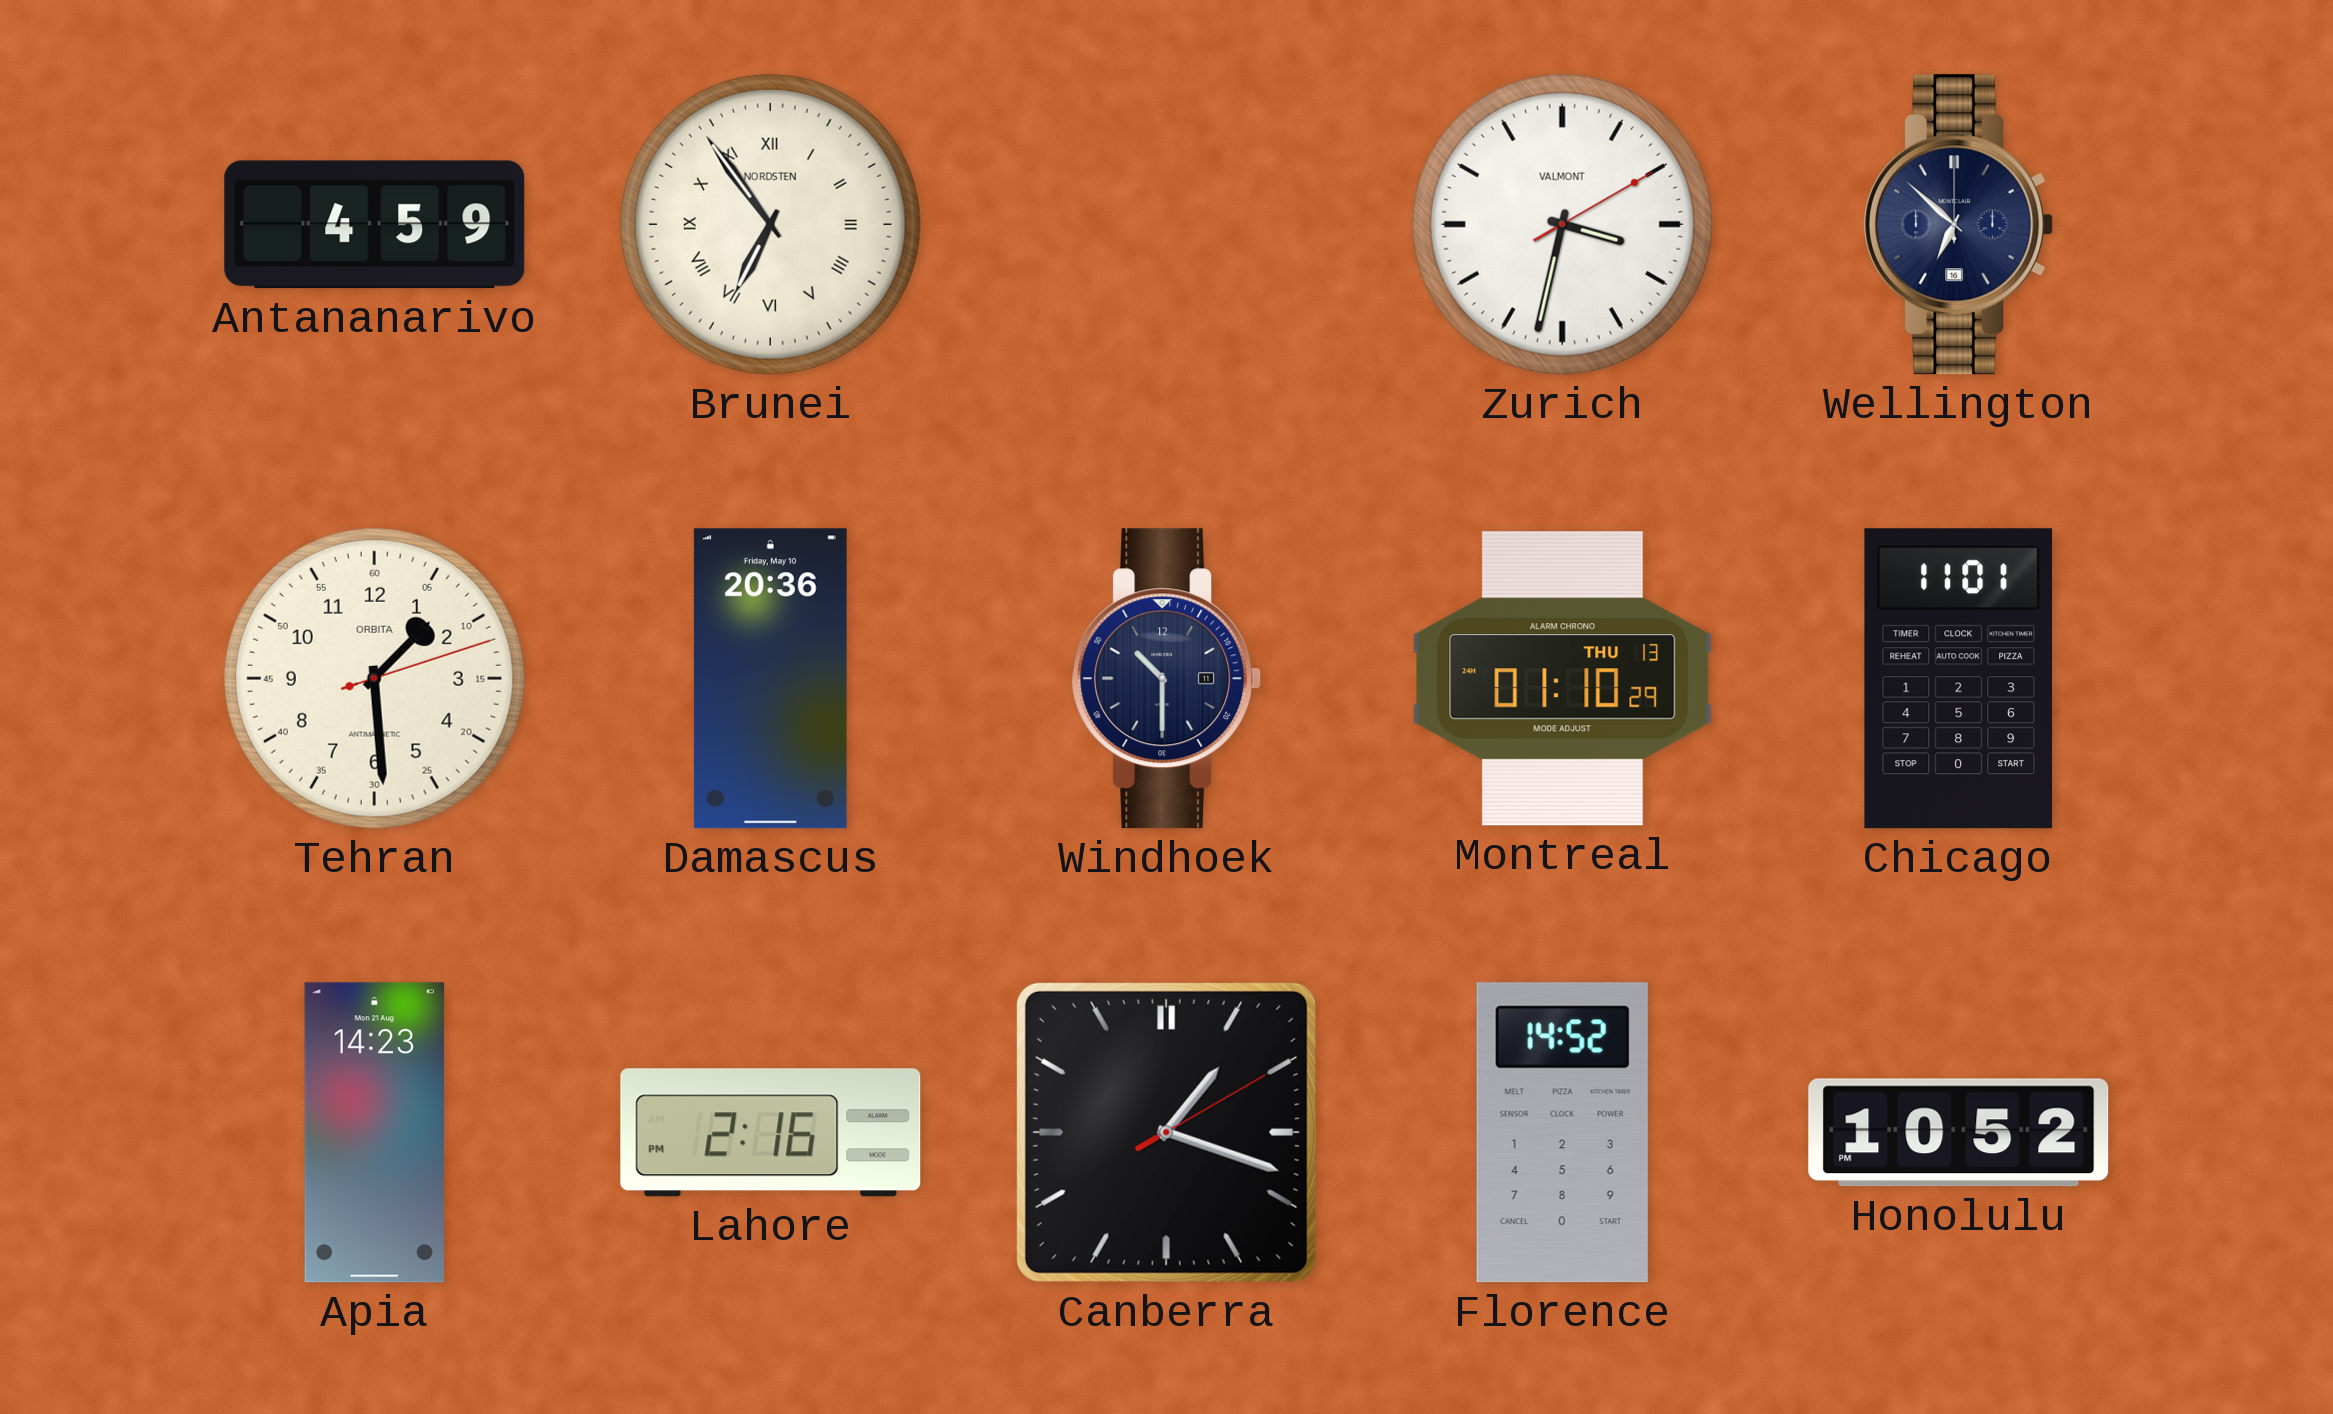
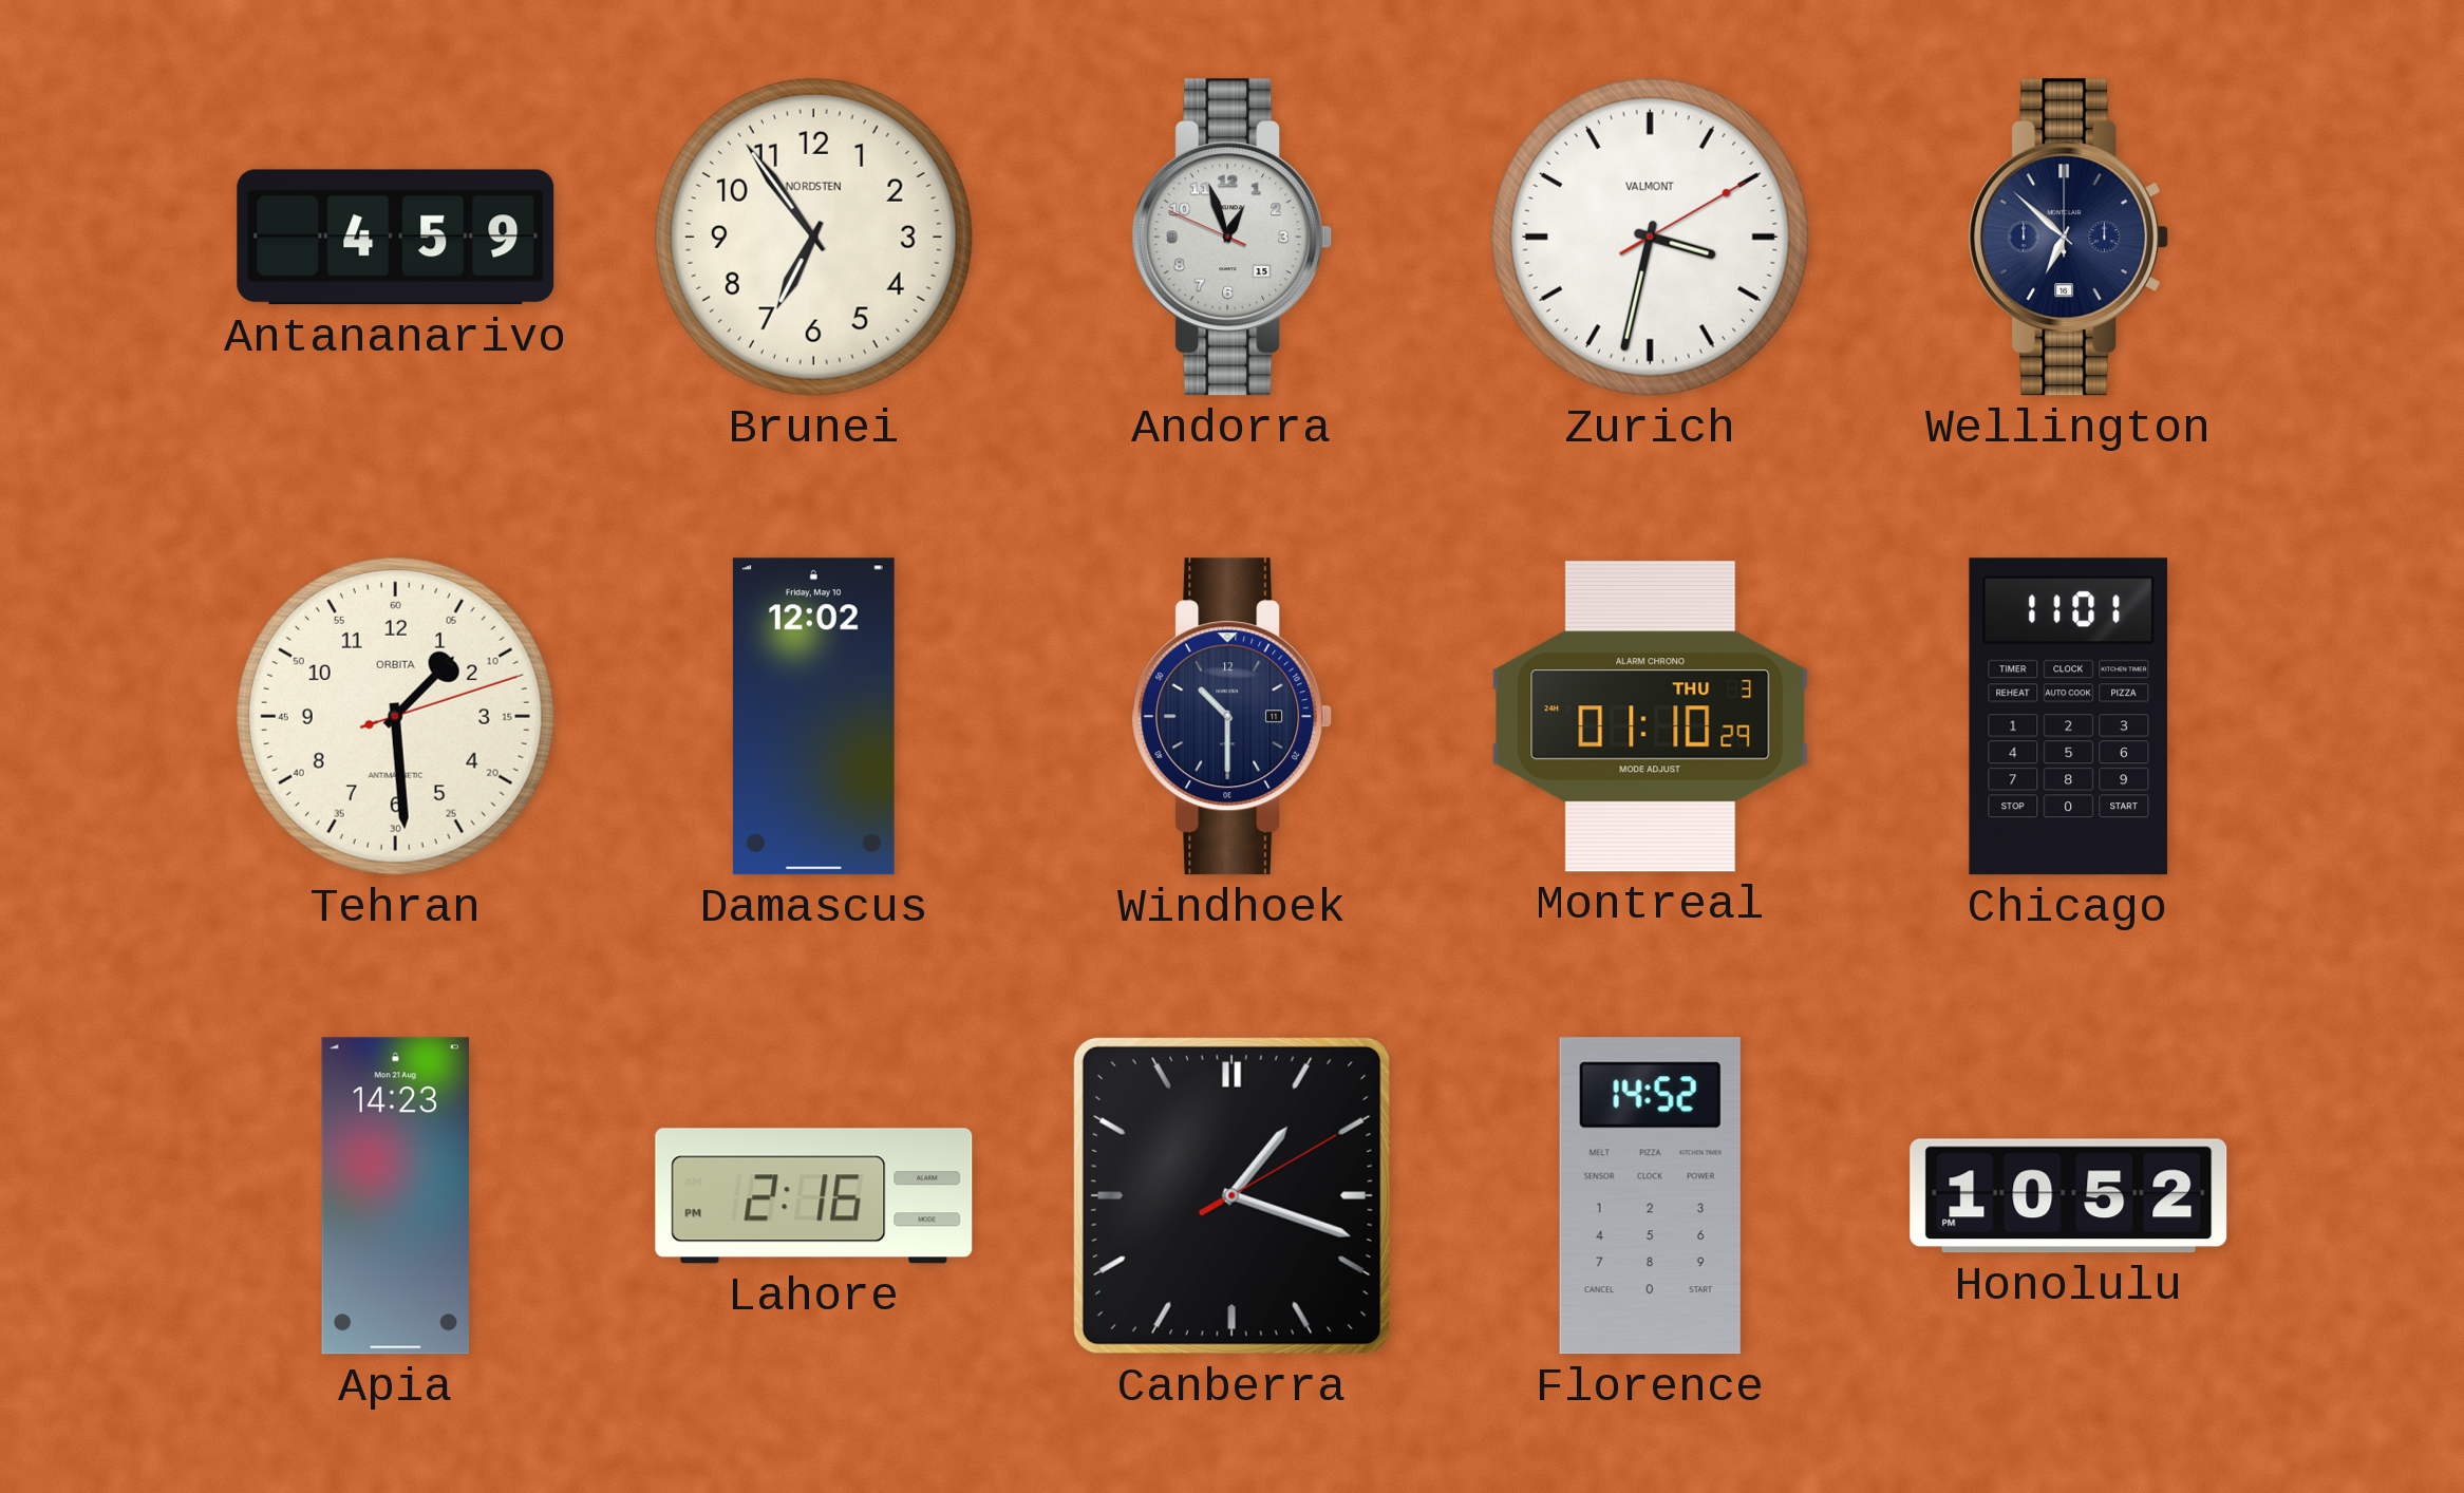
Brunei numerals: Roman -> Arabic
Andorra: none -> 12:56
Damascus: 20:36 -> 12:02
Montreal date: THU 13 -> THU 3
